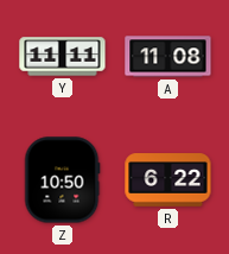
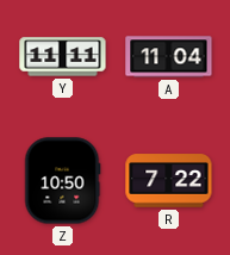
A: 11:08 -> 11:04
R: 6:22 -> 7:22
